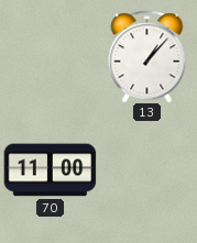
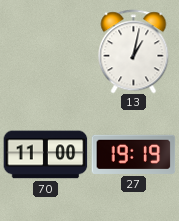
13: 1:07 -> 1:02
27: none -> 19:19
